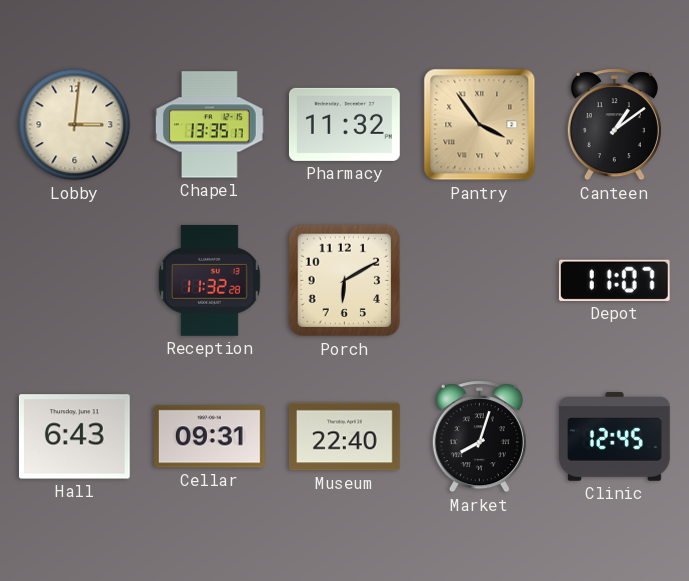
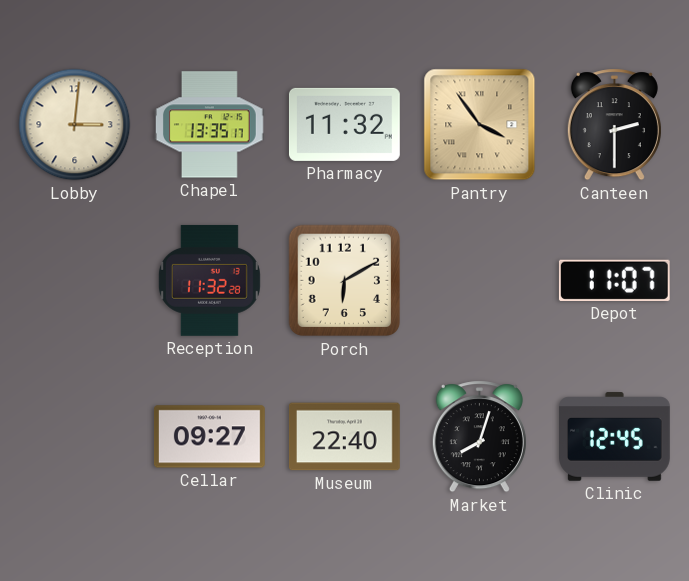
Canteen: 1:09 -> 2:30
Hall: 6:43 -> none
Cellar: 09:31 -> 09:27
